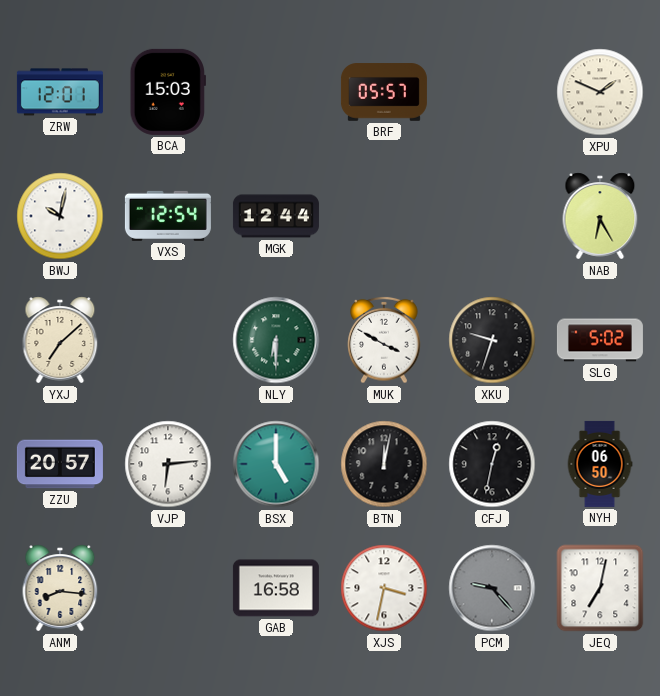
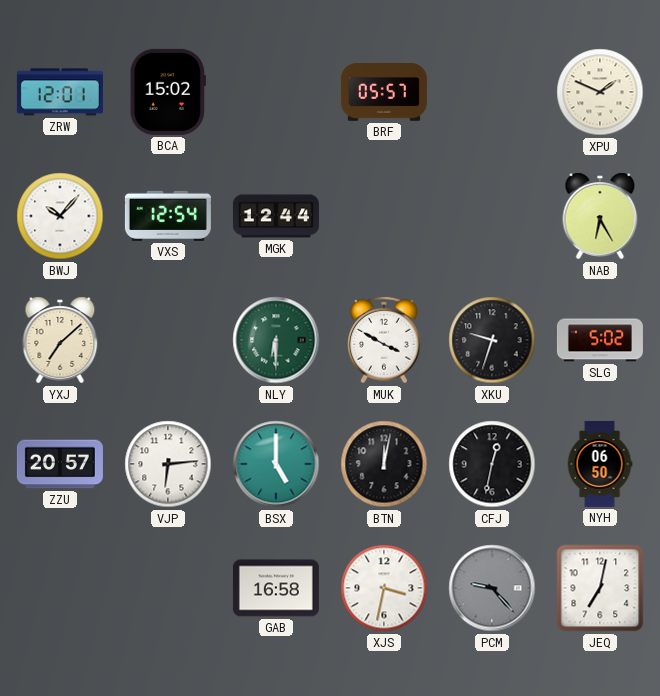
BCA: 15:03 -> 15:02
BWJ: 10:02 -> 10:07
ANM: 8:16 -> none
